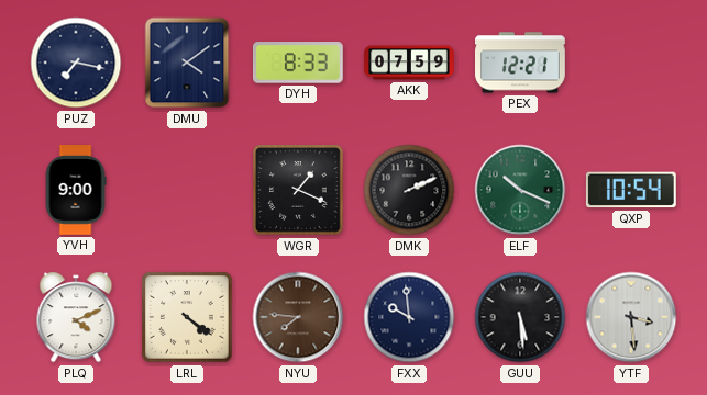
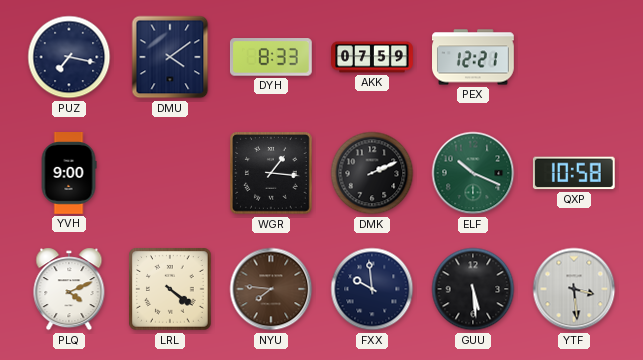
WGR: 1:19 -> 1:16
QXP: 10:54 -> 10:58
